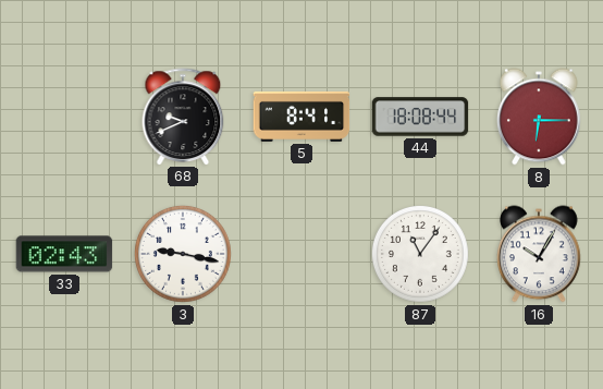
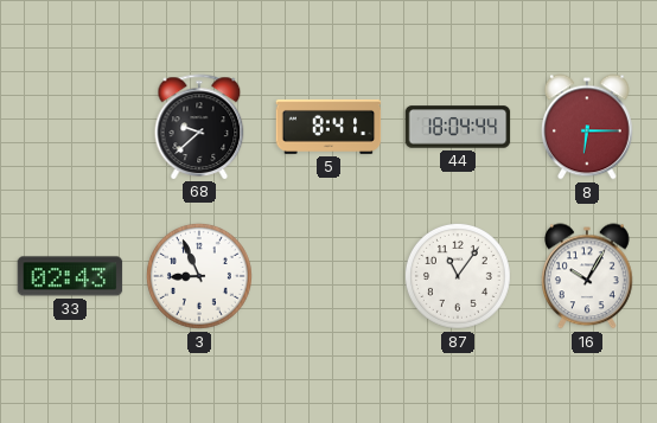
68: 9:41 -> 9:38
44: 18:08 -> 18:04
3: 9:17 -> 8:56
